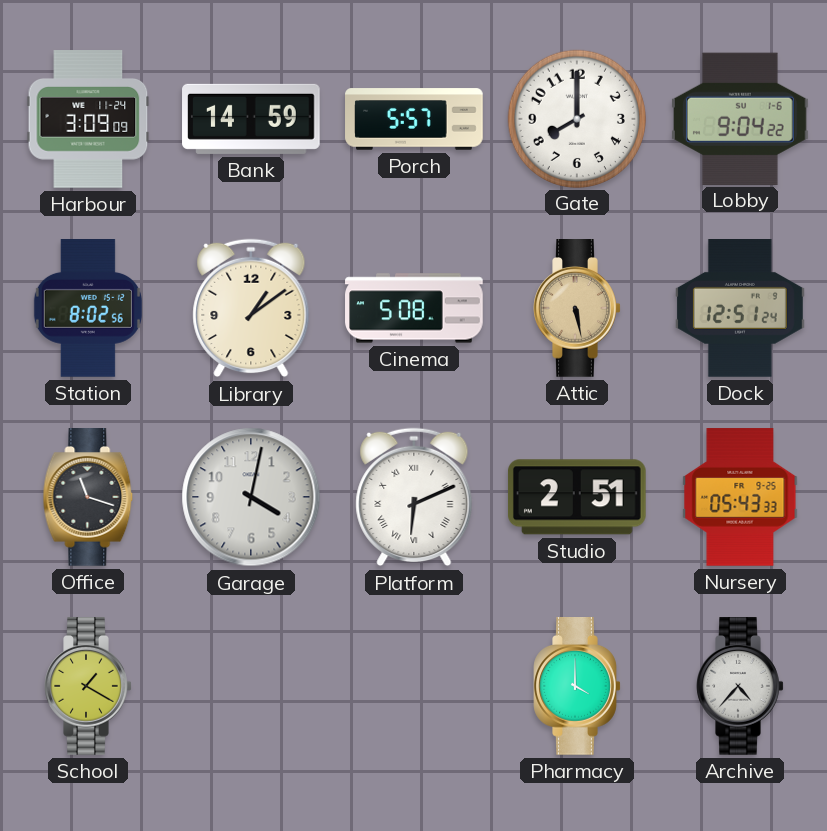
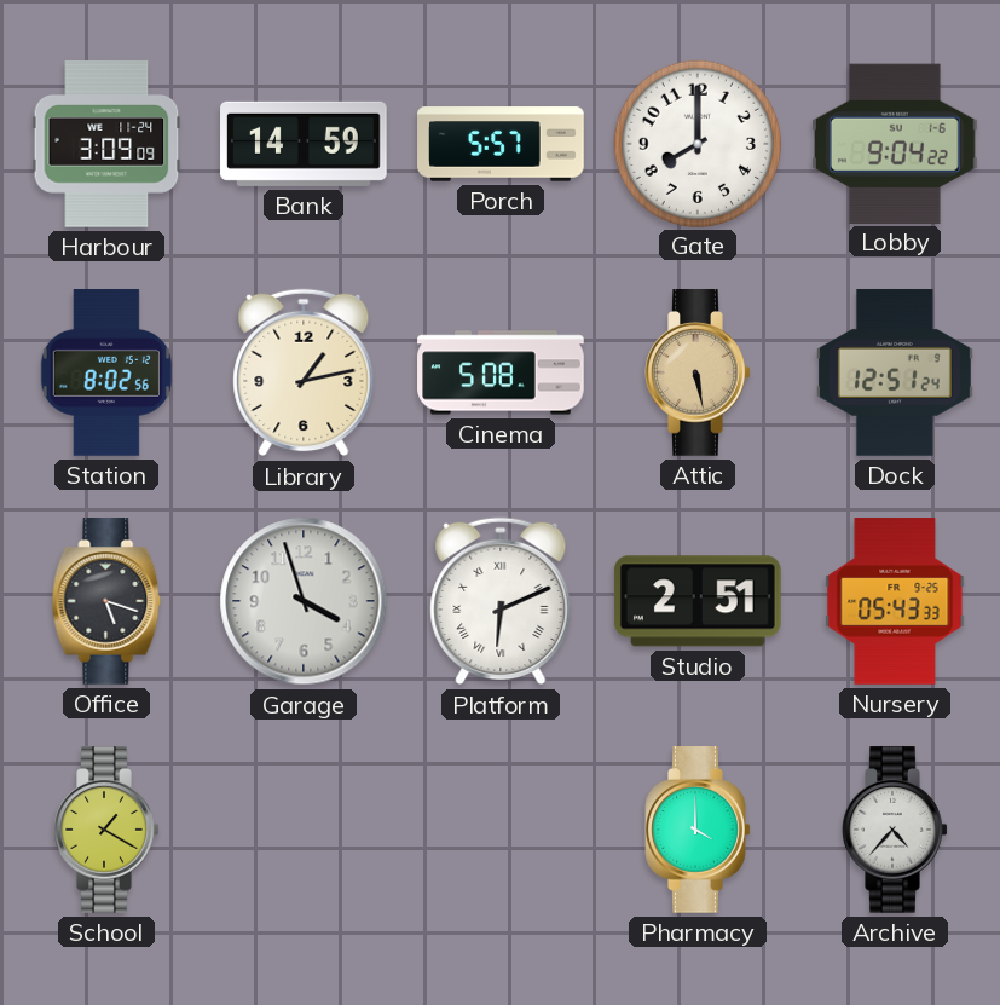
Library: 1:09 -> 1:13
Office: 11:18 -> 5:18
Garage: 4:02 -> 3:57
